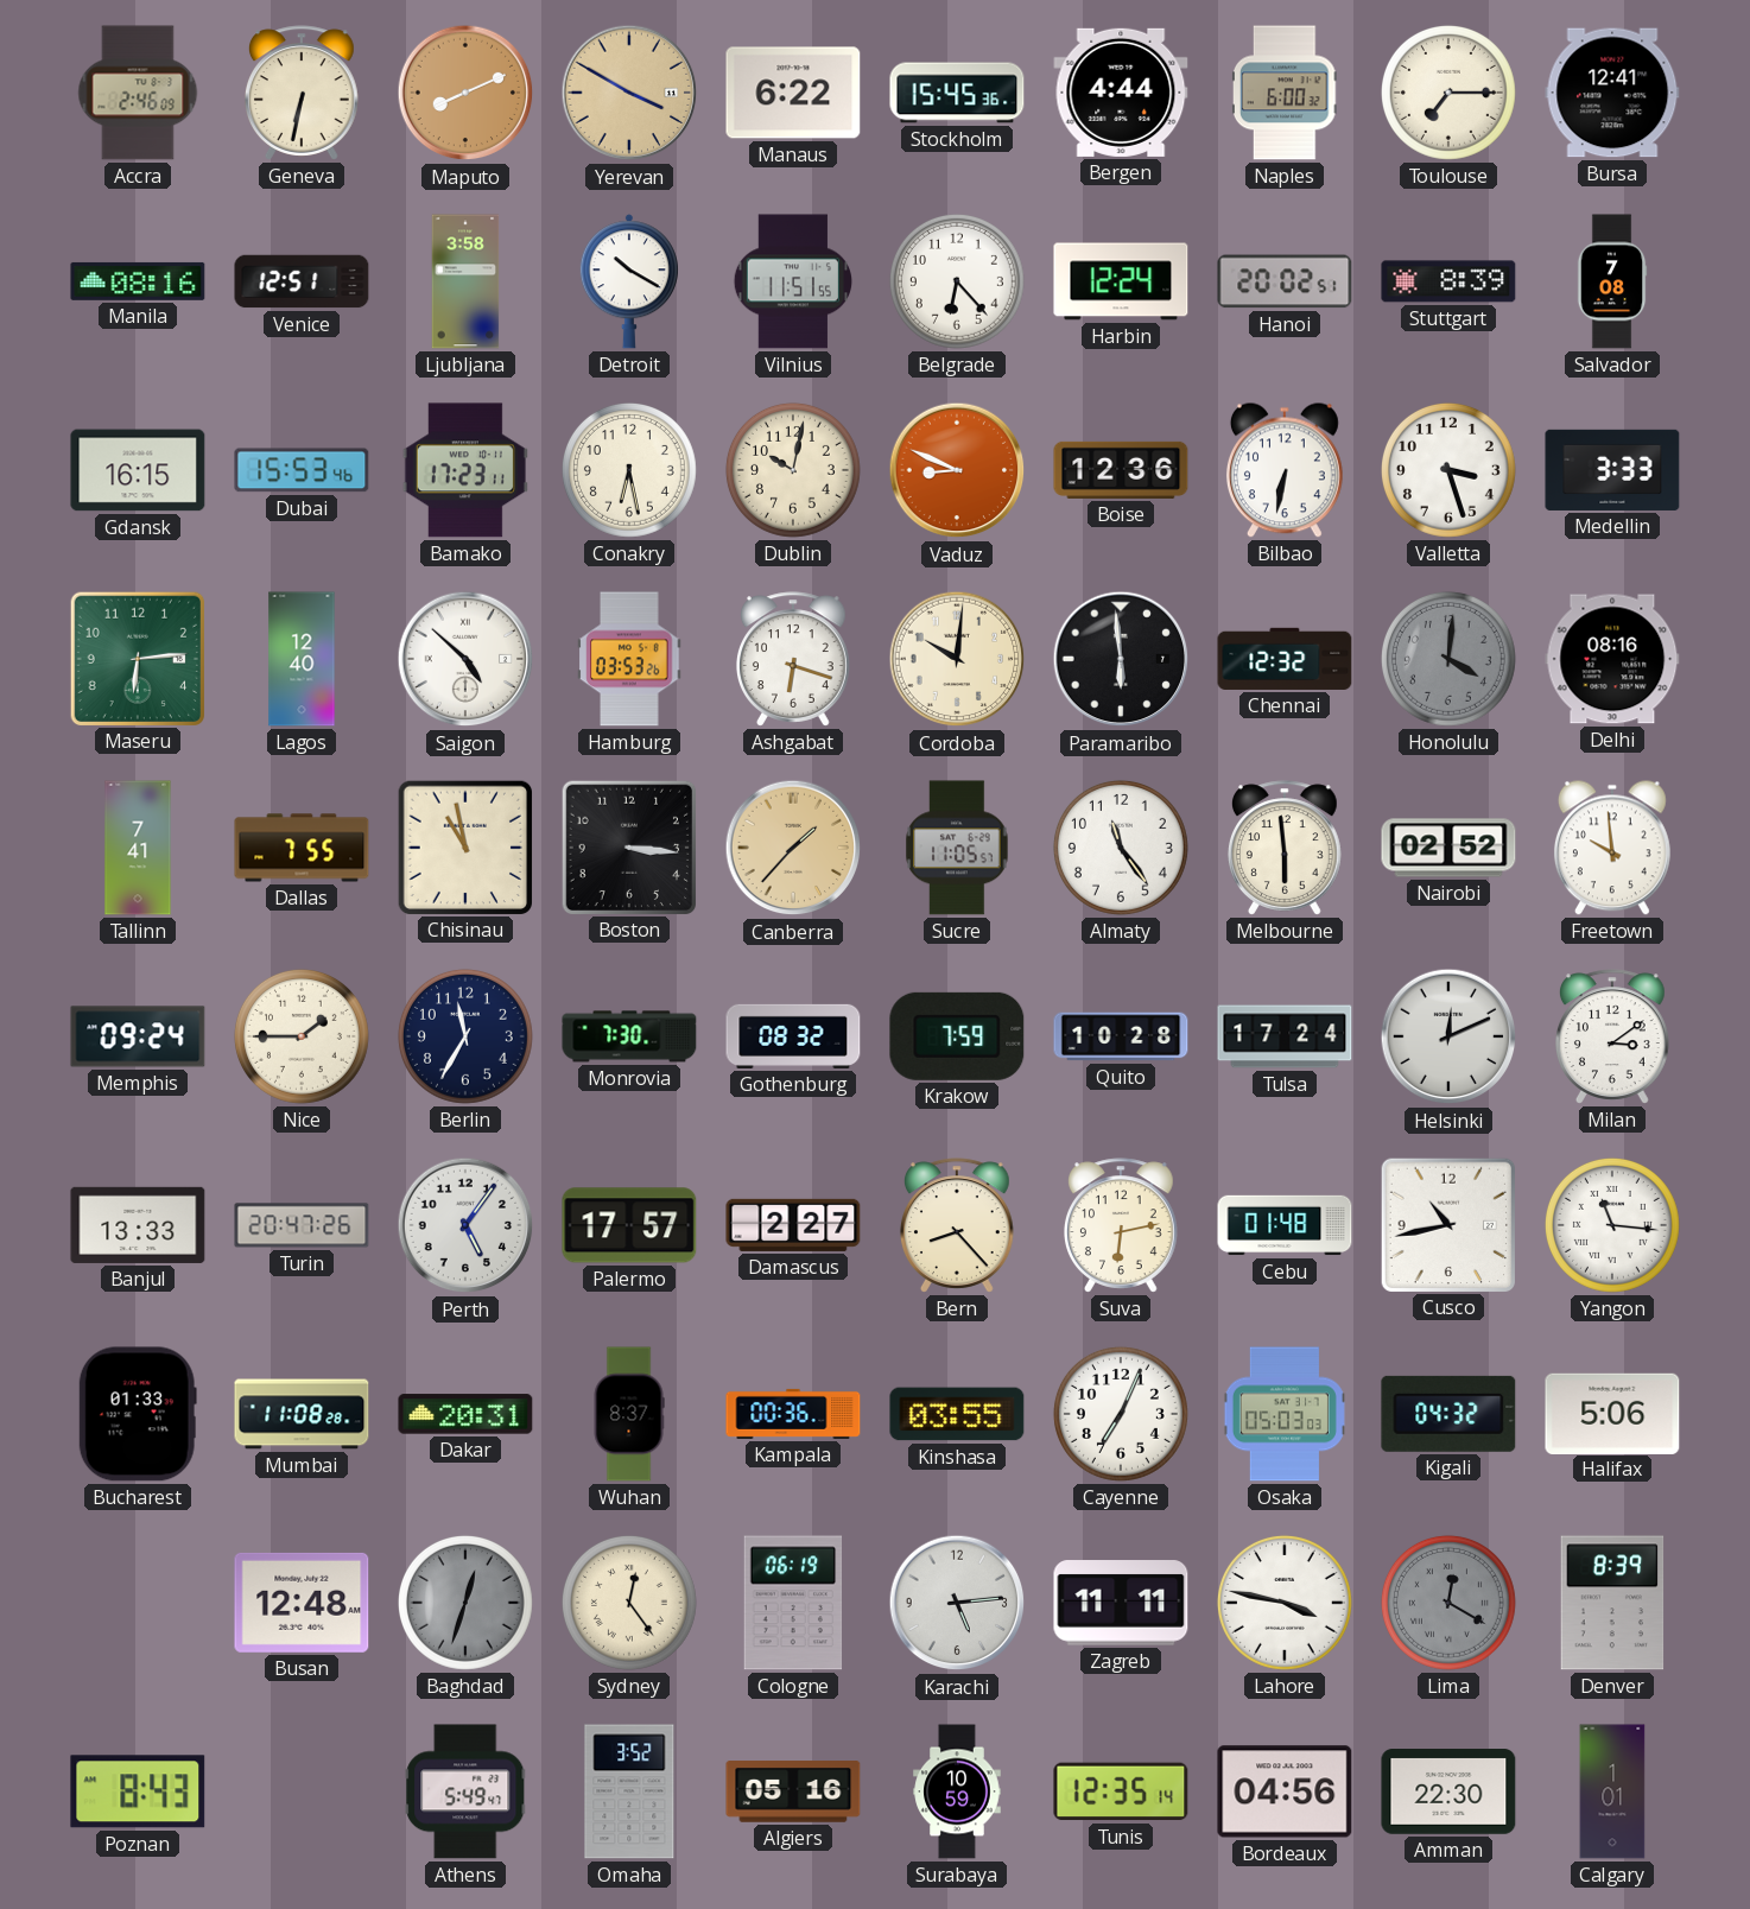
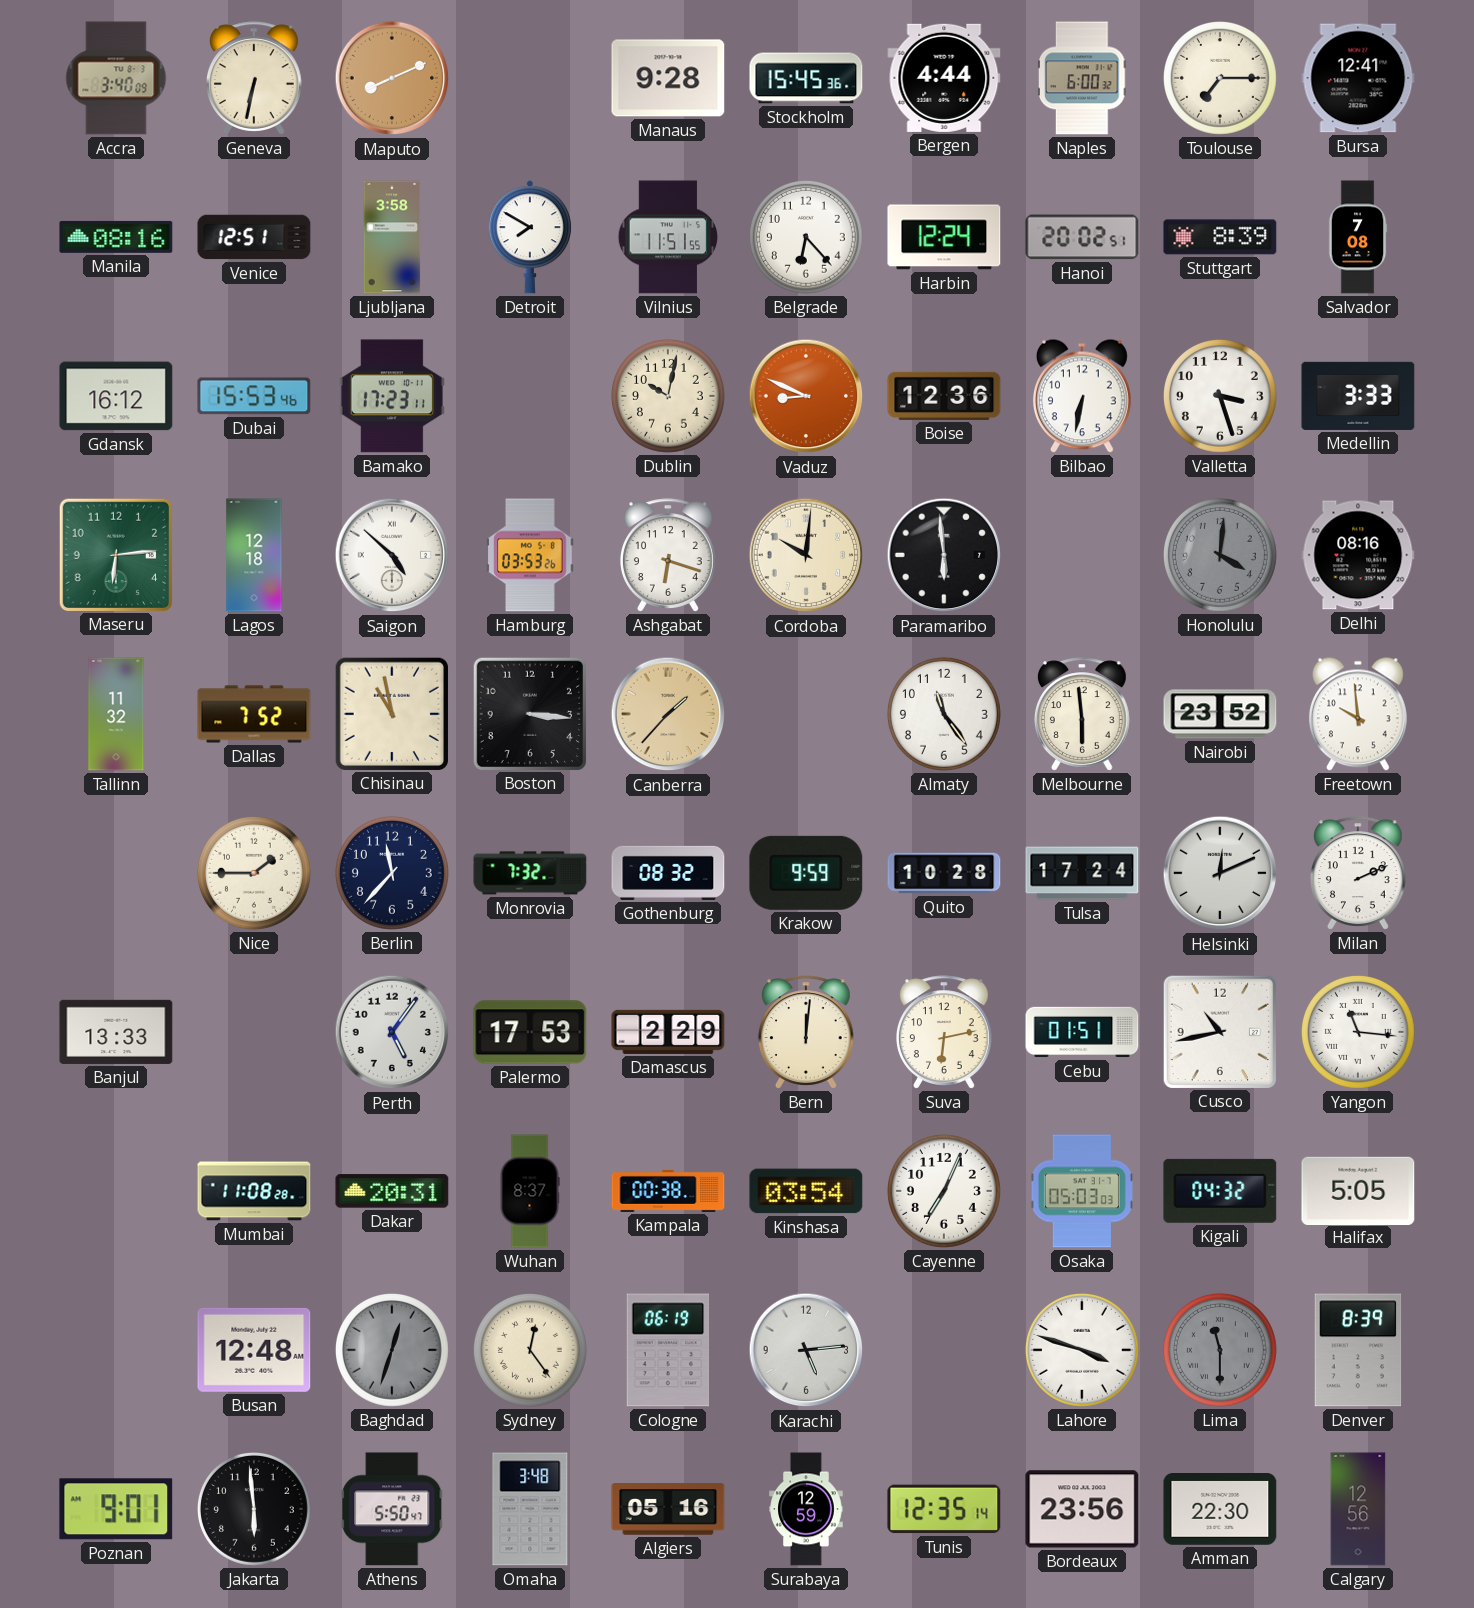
Accra: 2:46 -> 3:40
Yerevan: 3:50 -> none
Manaus: 6:22 -> 9:28
Detroit: 10:20 -> 7:50
Gdansk: 16:15 -> 16:12
Conakry: 6:28 -> none
Lagos: 12:40 -> 12:18
Chennai: 12:32 -> none
Tallinn: 7:41 -> 11:32
Dallas: 7:55 -> 7:52
Sucre: 11:05 -> none
Nairobi: 02:52 -> 23:52
Memphis: 09:24 -> none
Berlin: 11:35 -> 11:37
Monrovia: 7:30 -> 7:32
Krakow: 7:59 -> 9:59
Milan: 3:09 -> 2:11
Turin: 20:47 -> none
Palermo: 17:57 -> 17:53
Damascus: 2:27 -> 2:29
Bern: 8:23 -> 12:01
Cebu: 01:48 -> 01:51
Bucharest: 01:33 -> none
Kampala: 00:36 -> 00:38
Kinshasa: 03:55 -> 03:54
Halifax: 5:06 -> 5:05
Zagreb: 11:11 -> none
Lahore: 3:47 -> 3:48
Lima: 12:20 -> 11:30
Poznan: 8:43 -> 9:01
Jakarta: none -> 5:59
Athens: 5:49 -> 5:50
Omaha: 3:52 -> 3:48
Surabaya: 10:59 -> 12:59
Bordeaux: 04:56 -> 23:56
Calgary: 1:01 -> 12:56
